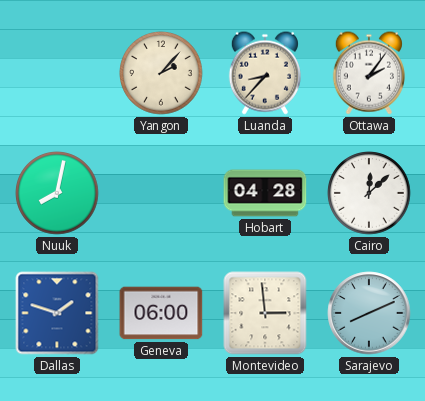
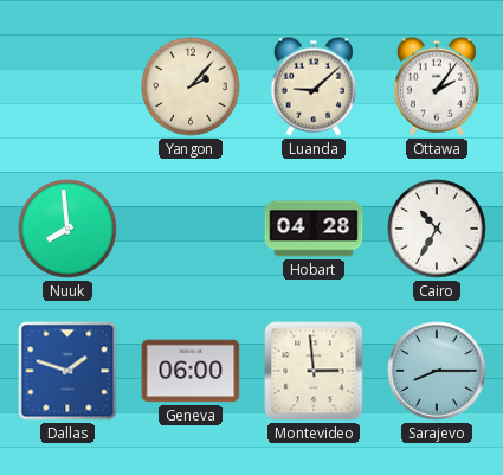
Luanda: 8:37 -> 9:08
Nuuk: 8:02 -> 7:59
Cairo: 12:08 -> 10:35
Sarajevo: 8:11 -> 8:15
